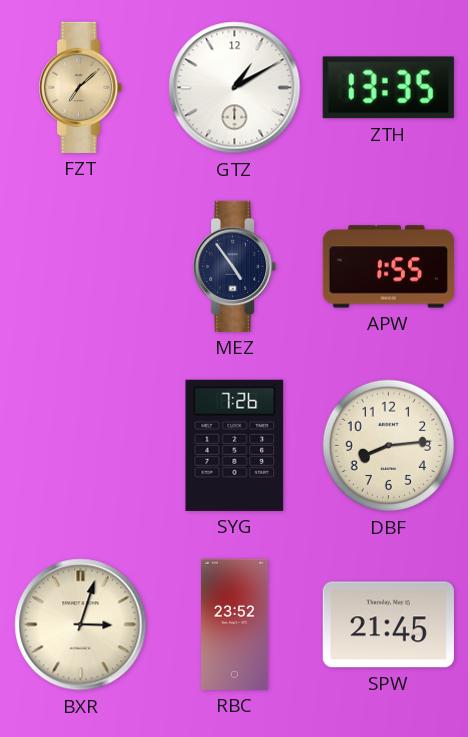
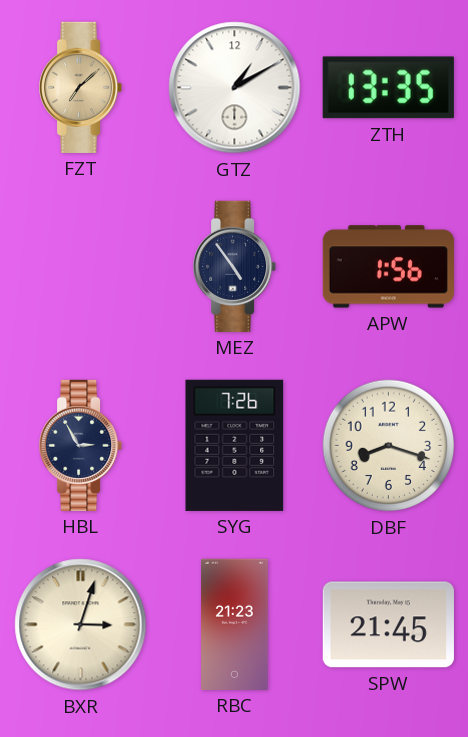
APW: 1:55 -> 1:56
HBL: none -> 2:55
DBF: 8:14 -> 8:18
RBC: 23:52 -> 21:23
